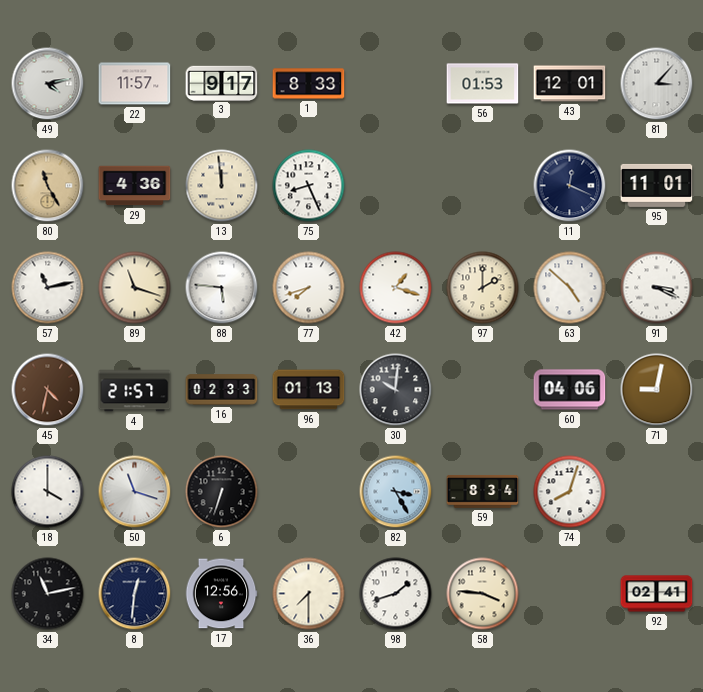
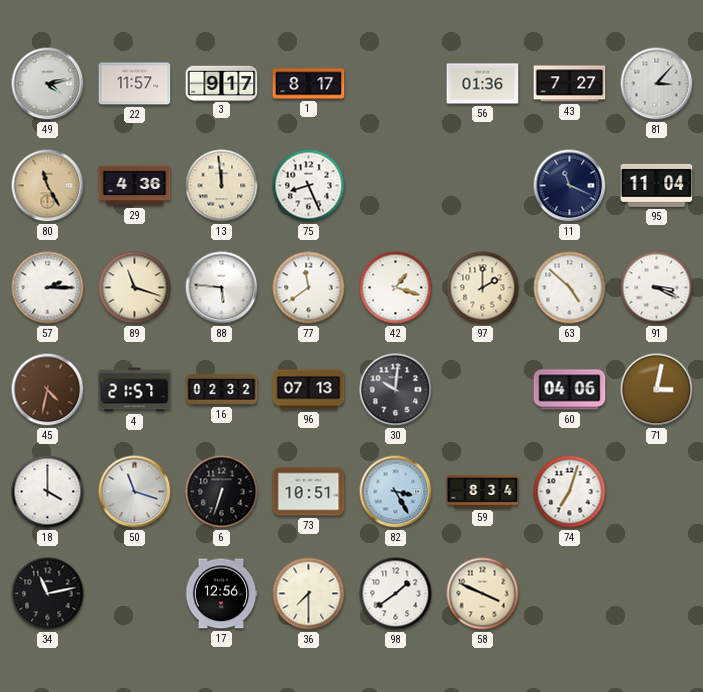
1: 8:33 -> 8:17
56: 01:53 -> 01:36
43: 12:01 -> 7:27
11: 12:19 -> 11:19
95: 11:01 -> 11:04
57: 11:13 -> 2:15
77: 7:42 -> 11:39
16: 02:33 -> 02:32
96: 01:13 -> 07:13
71: 9:02 -> 3:02
73: none -> 10:51
74: 8:03 -> 7:03
8: 12:31 -> none
98: 1:42 -> 1:39
58: 3:46 -> 3:49
92: 02:41 -> none
